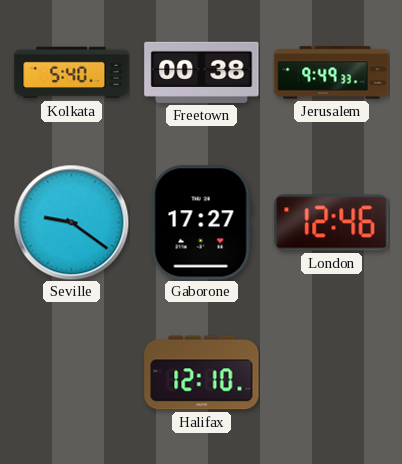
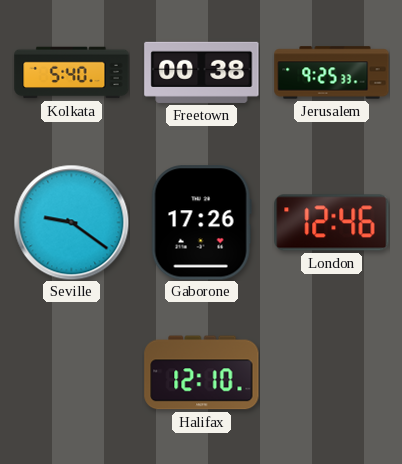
Jerusalem: 9:49 -> 9:25
Gaborone: 17:27 -> 17:26
